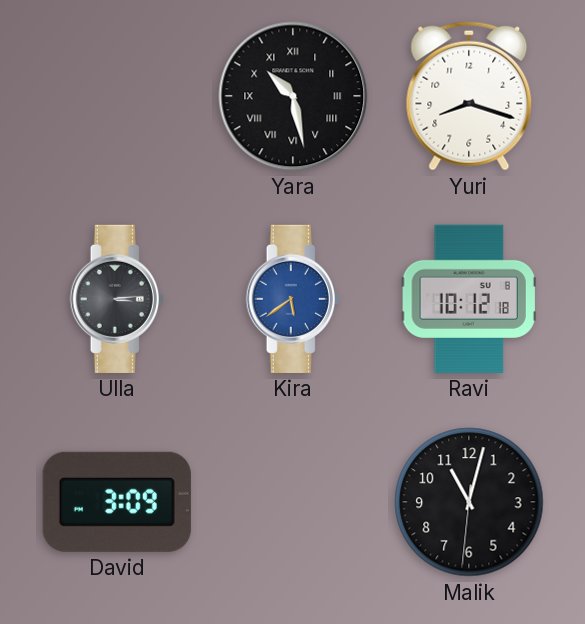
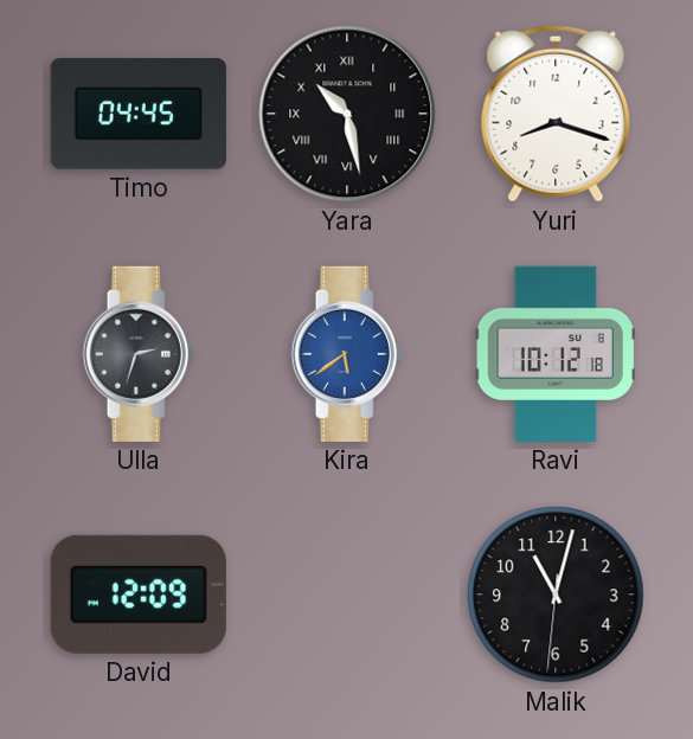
Timo: none -> 04:45
Ulla: 3:14 -> 2:33
David: 3:09 -> 12:09
